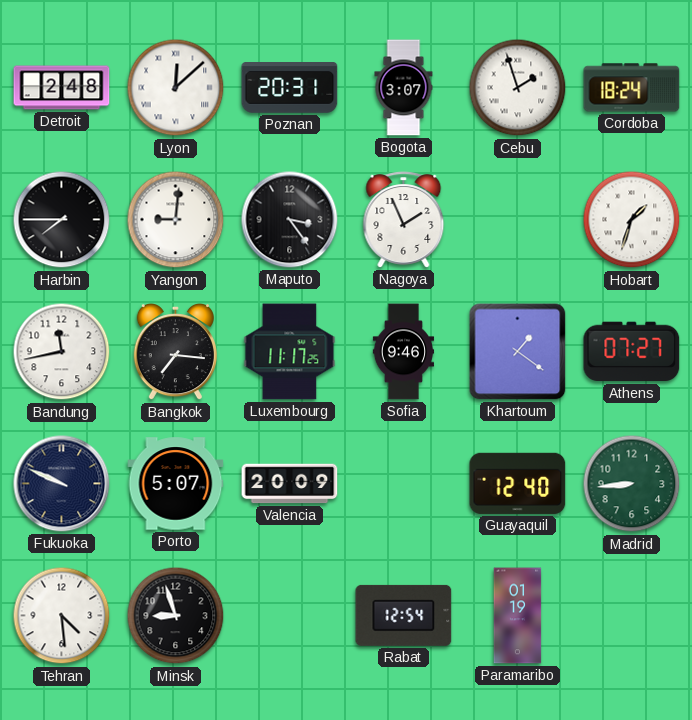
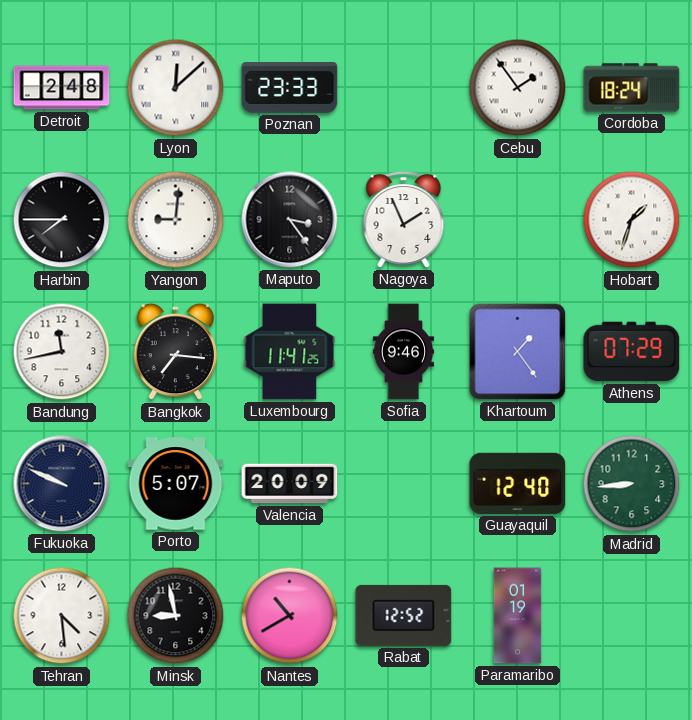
Poznan: 20:31 -> 23:33
Bogota: 3:07 -> none
Cebu: 1:57 -> 1:54
Luxembourg: 11:17 -> 11:41
Khartoum: 1:21 -> 1:24
Athens: 07:27 -> 07:29
Minsk: 8:57 -> 8:58
Nantes: none -> 10:40
Rabat: 12:54 -> 12:52
